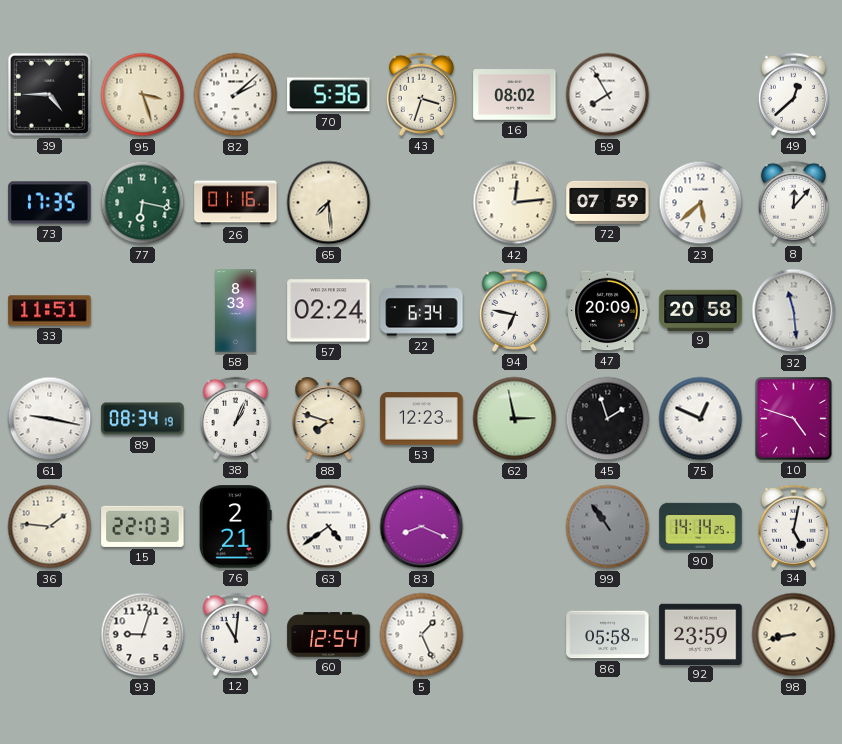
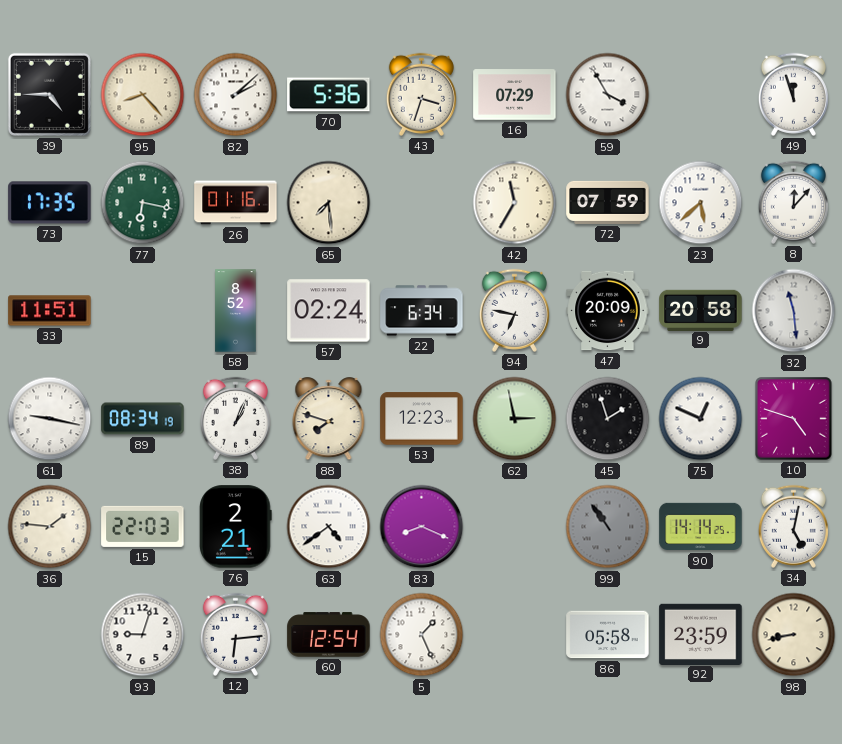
95: 3:27 -> 8:23
16: 08:02 -> 07:29
59: 7:55 -> 3:55
49: 12:38 -> 11:57
42: 12:14 -> 11:35
58: 8:33 -> 8:52
12: 11:01 -> 6:14
